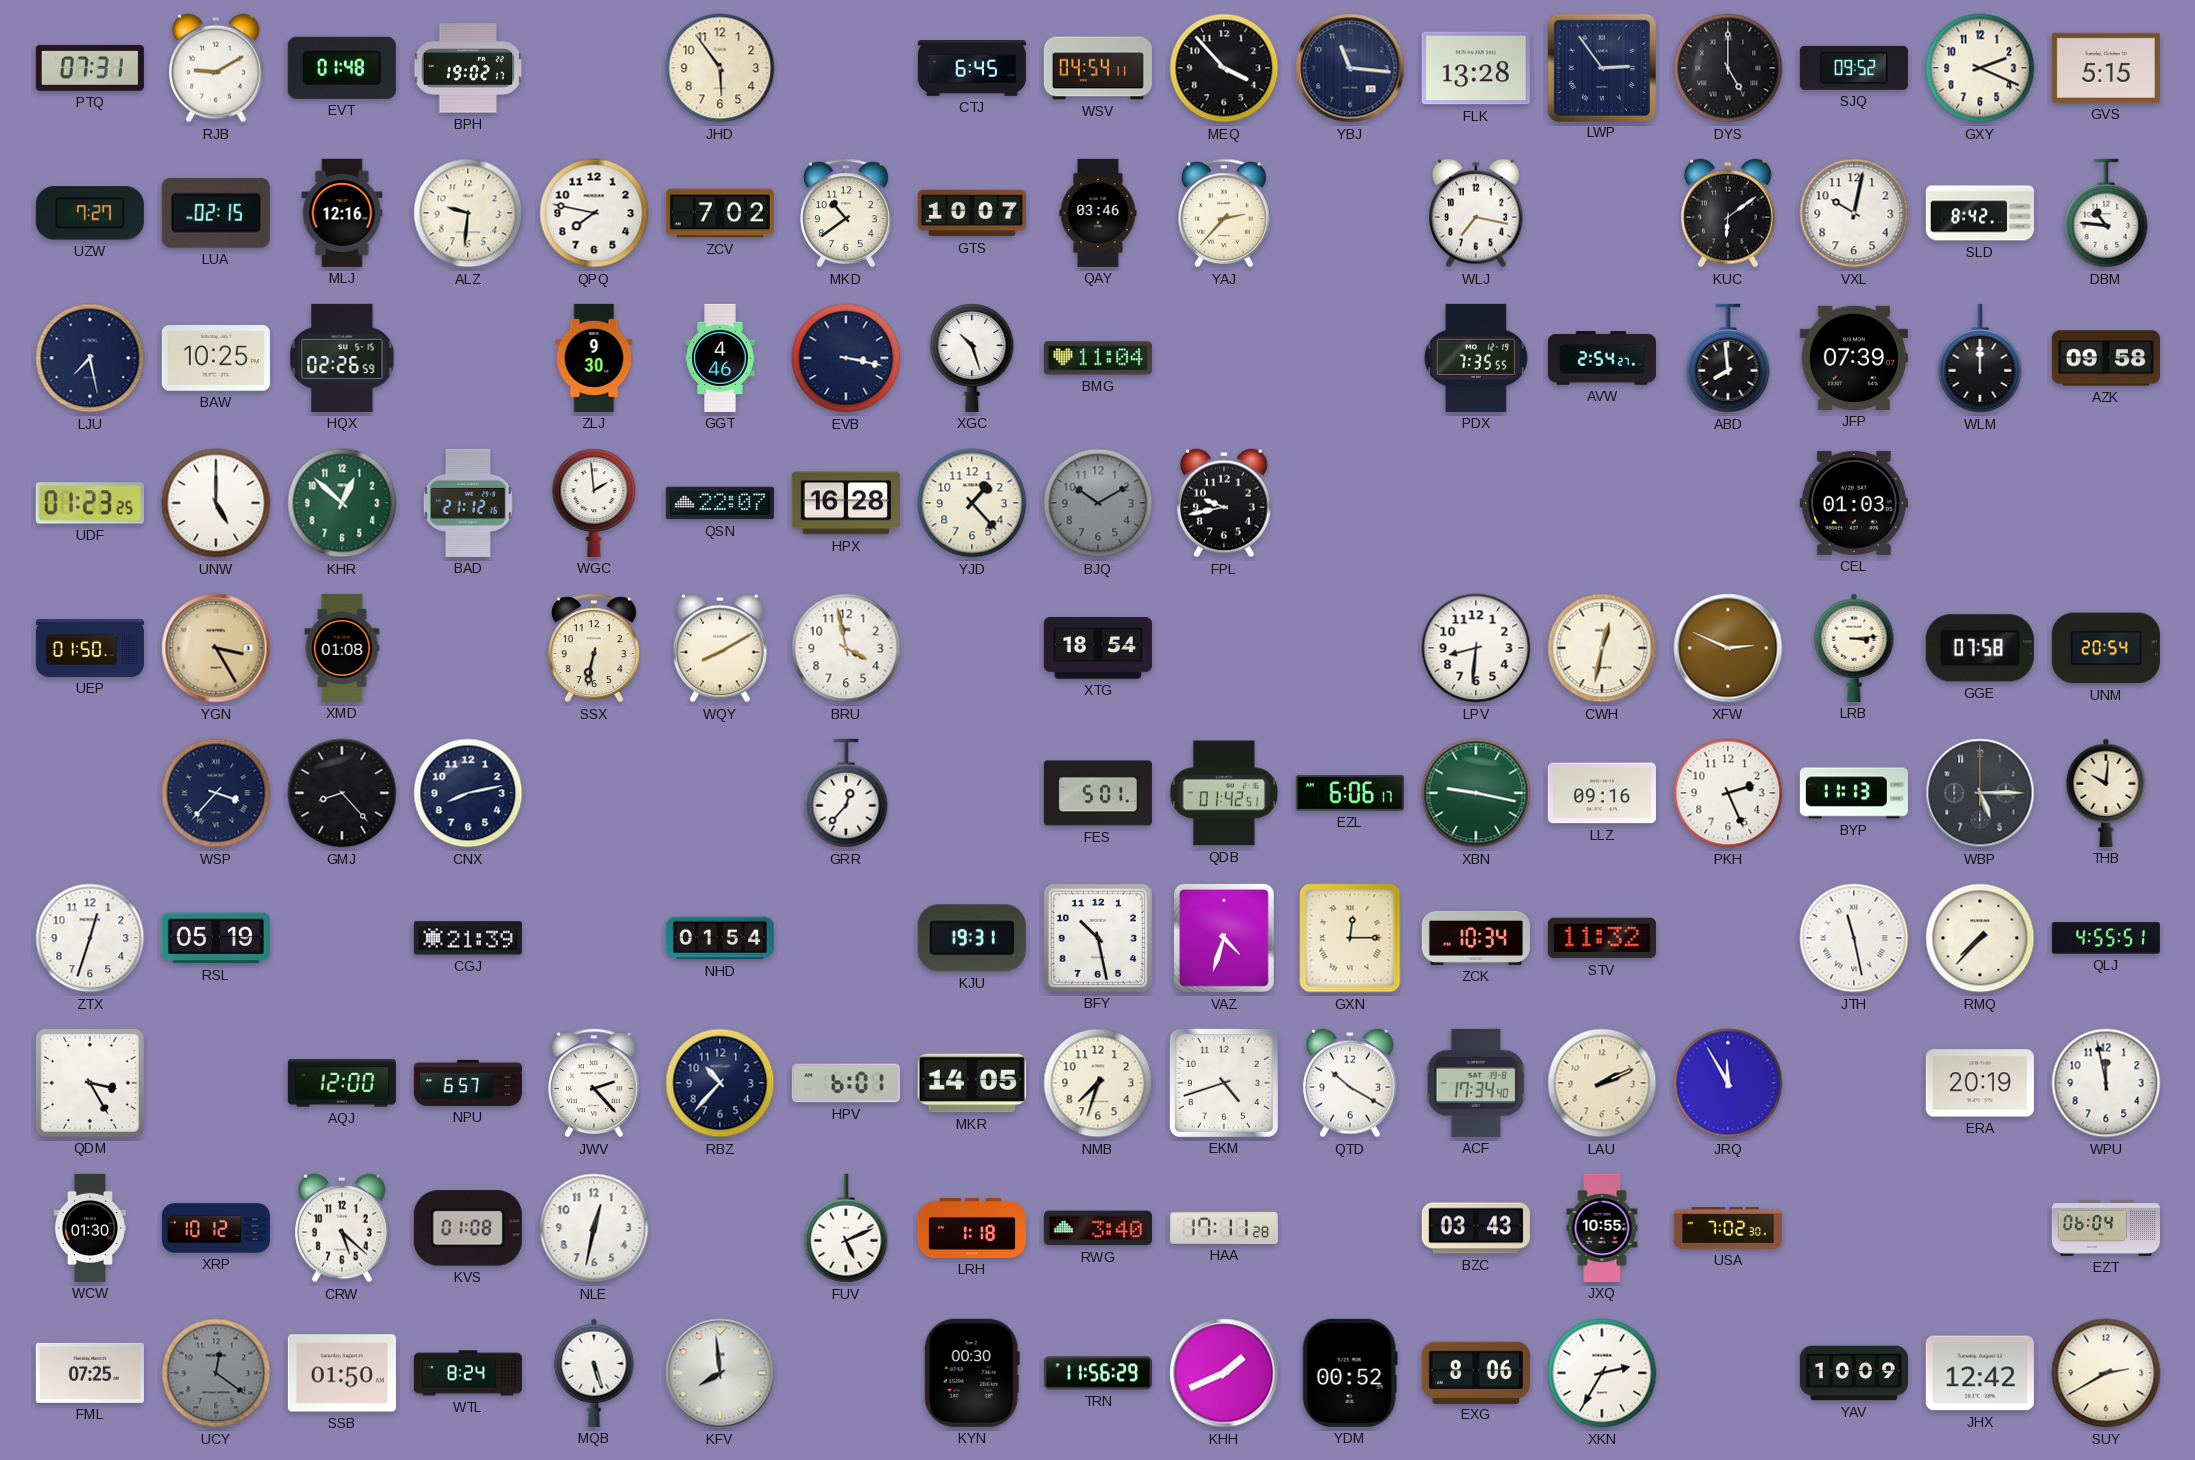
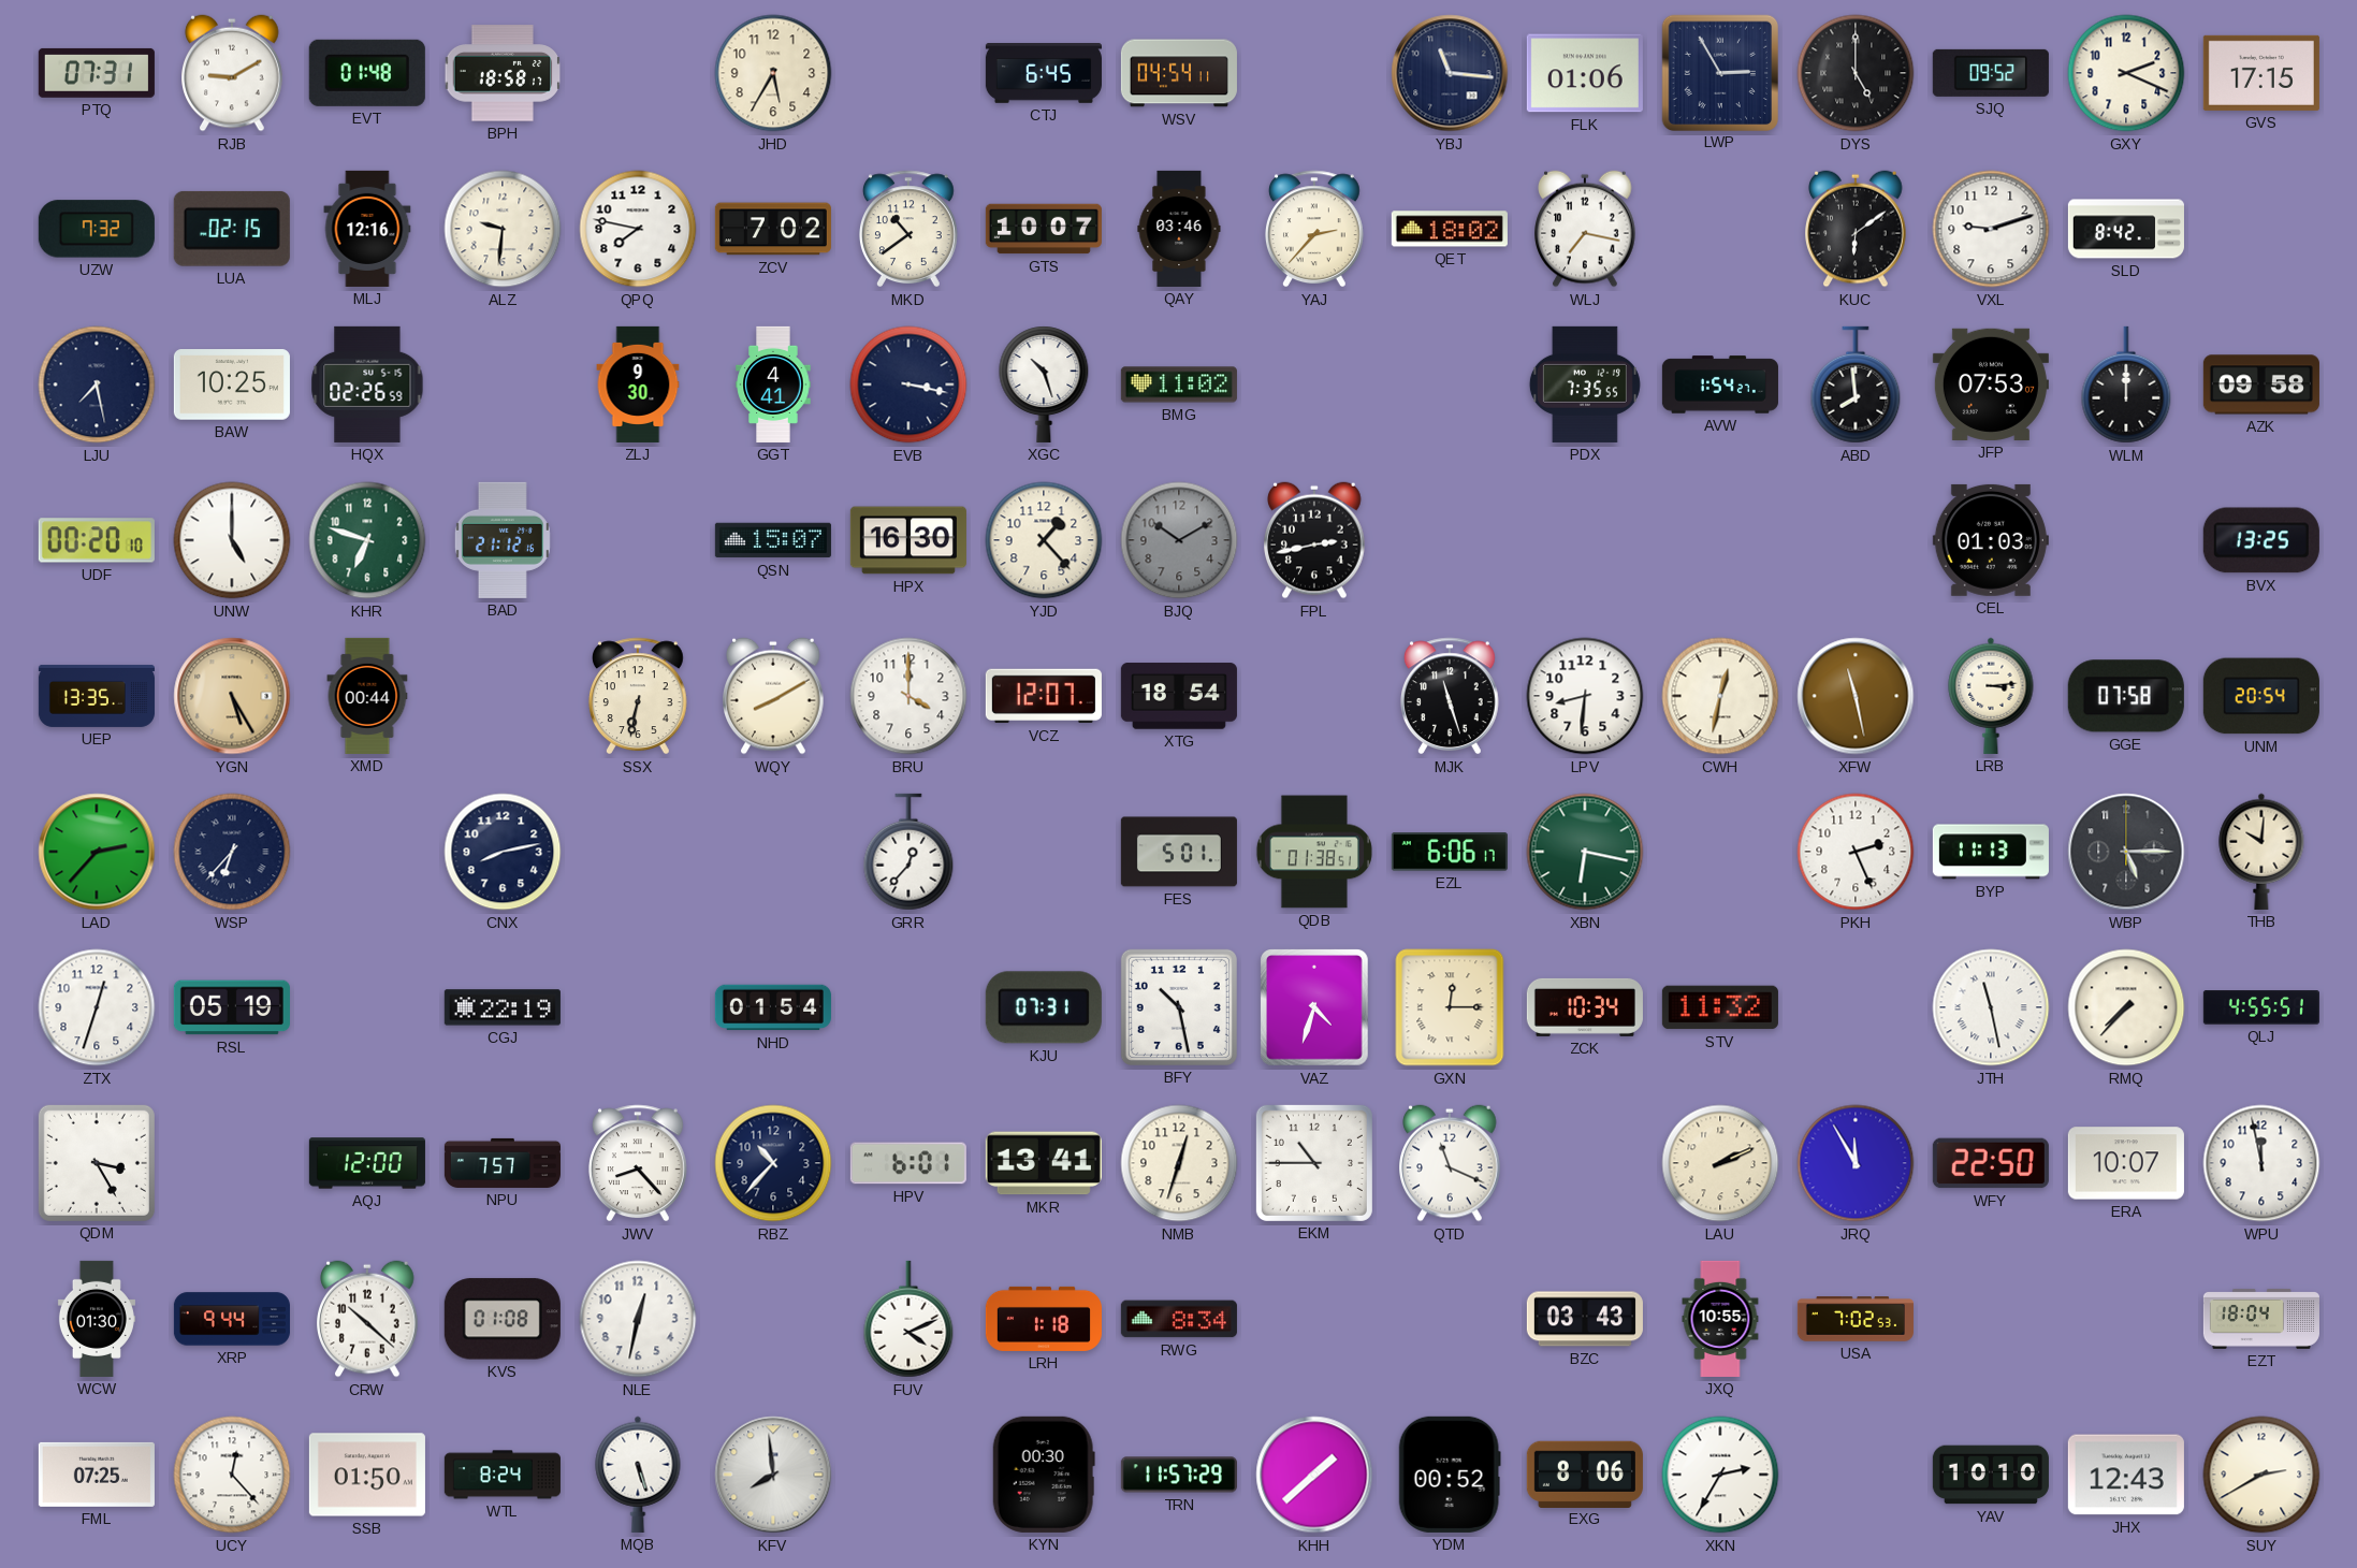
BPH: 19:02 -> 18:58
JHD: 5:54 -> 5:35
MEQ: 3:53 -> none
FLK: 13:28 -> 01:06
LWP: 2:54 -> 2:55
GVS: 5:15 -> 17:15
UZW: 7:27 -> 7:32
QET: none -> 18:02
VXL: 10:02 -> 9:12
DBM: 10:46 -> none
GGT: 4:46 -> 4:41
BMG: 11:04 -> 11:02
AVW: 2:54 -> 1:54
JFP: 07:39 -> 07:53
UDF: 01:23 -> 00:20
KHR: 12:52 -> 6:48
WGC: 1:59 -> none
QSN: 22:07 -> 15:07
HPX: 16:28 -> 16:30
FPL: 9:43 -> 2:43
BVX: none -> 13:25
UEP: 01:50 -> 13:35
YGN: 3:25 -> 5:25
XMD: 01:08 -> 00:44
BRU: 3:58 -> 4:00
VCZ: none -> 12:07
MJK: none -> 11:27
XFW: 2:49 -> 11:28
LAD: none -> 2:37
WSP: 3:37 -> 6:37
GMJ: 8:23 -> none
QDB: 01:42 -> 01:38
XBN: 9:17 -> 6:17
LLZ: 09:16 -> none
CGJ: 21:39 -> 22:19
KJU: 19:31 -> 07:31
NPU: 6:57 -> 7:57
JWV: 2:23 -> 8:23
MKR: 14:05 -> 13:41
NMB: 7:33 -> 12:33
EKM: 4:42 -> 10:45
QTD: 10:20 -> 11:19
ACF: 17:34 -> none
WFY: none -> 22:50
ERA: 20:19 -> 10:07
XRP: 10:12 -> 9:44
CRW: 5:22 -> 10:22
FUV: 5:11 -> 4:11
RWG: 3:40 -> 8:34
HAA: 17:11 -> none
USA: 7:02:30 -> 7:02:53
EZT: 06:04 -> 18:04
UCY: 12:21 -> 12:23
UCY dial: grey -> white
TRN: 11:56 -> 11:57
KHH: 1:41 -> 1:38
YAV: 10:09 -> 10:10
JHX: 12:42 -> 12:43
